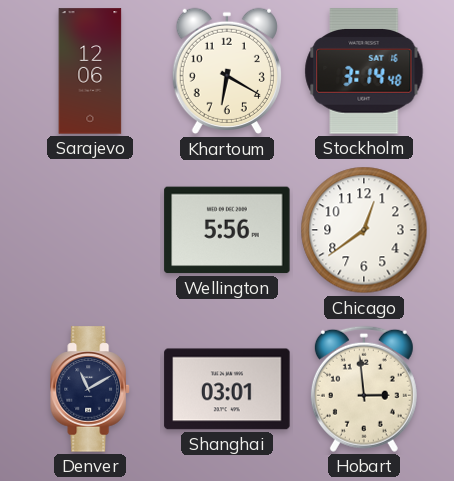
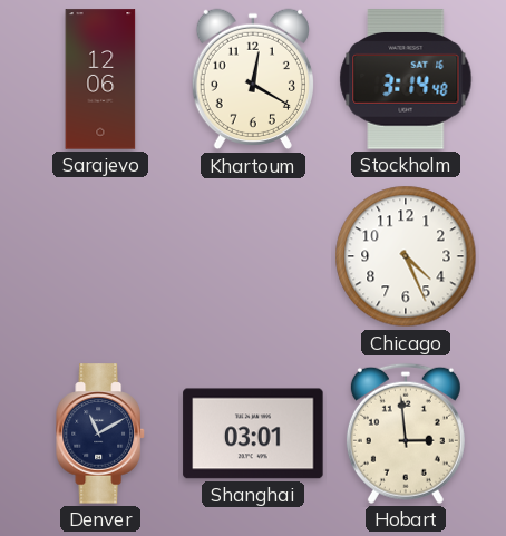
Khartoum: 6:20 -> 12:20
Wellington: 5:56 -> none
Chicago: 12:39 -> 4:26
